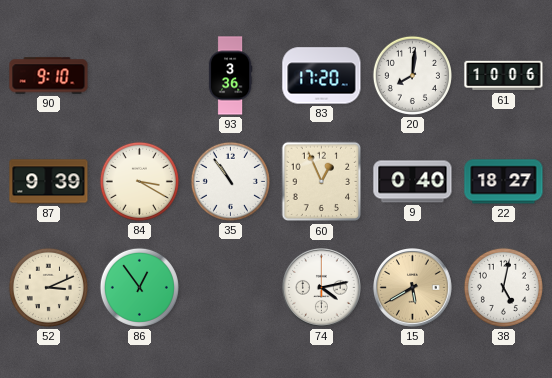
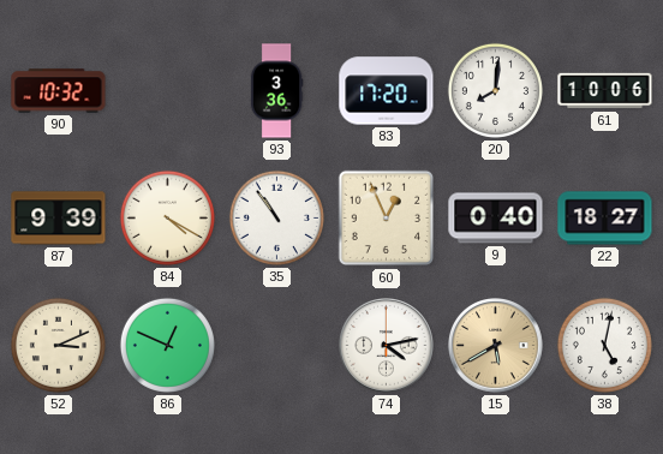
90: 9:10 -> 10:32
84: 3:20 -> 4:20
86: 12:54 -> 12:49
